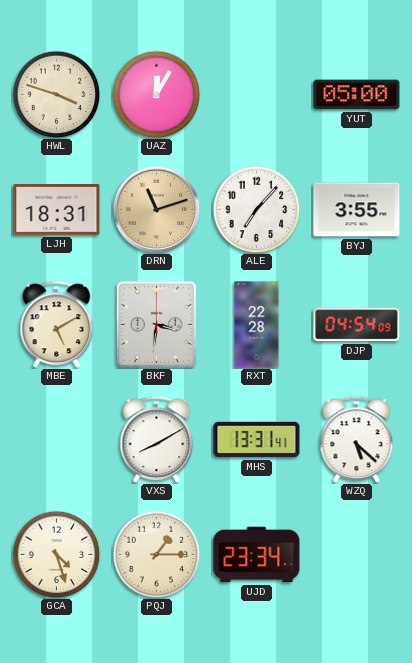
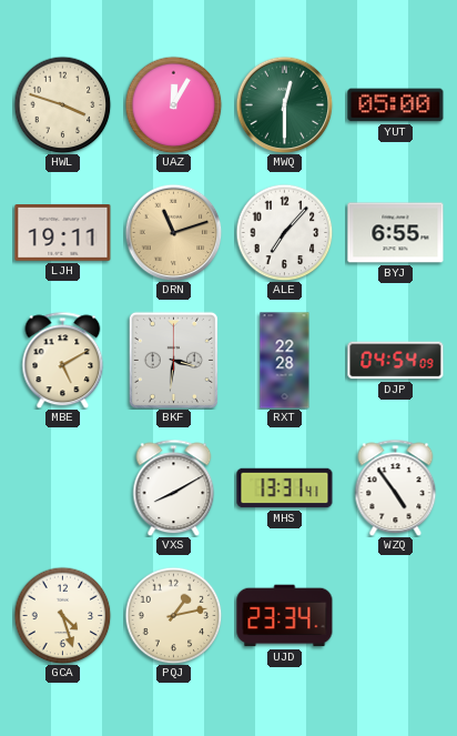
MWQ: none -> 12:30
LJH: 18:31 -> 19:11
BYJ: 3:55 -> 6:55
WZQ: 5:22 -> 4:54
PQJ: 1:15 -> 1:13
